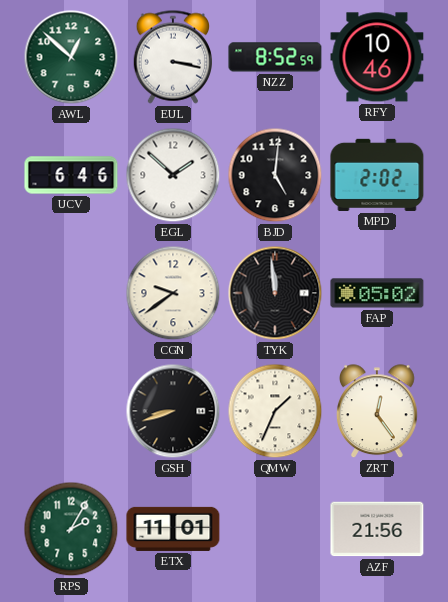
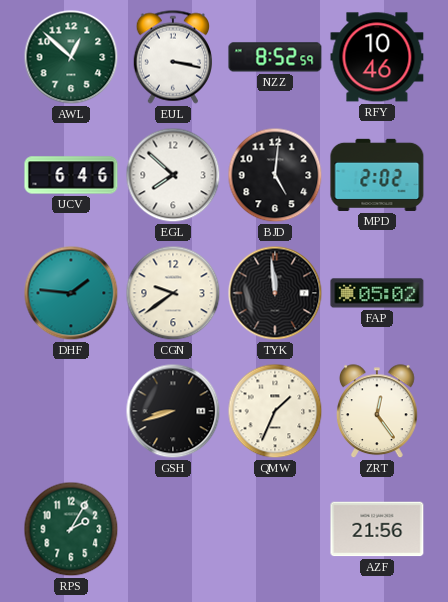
EGL: 1:52 -> 7:52
DHF: none -> 1:46
ETX: 11:01 -> none
